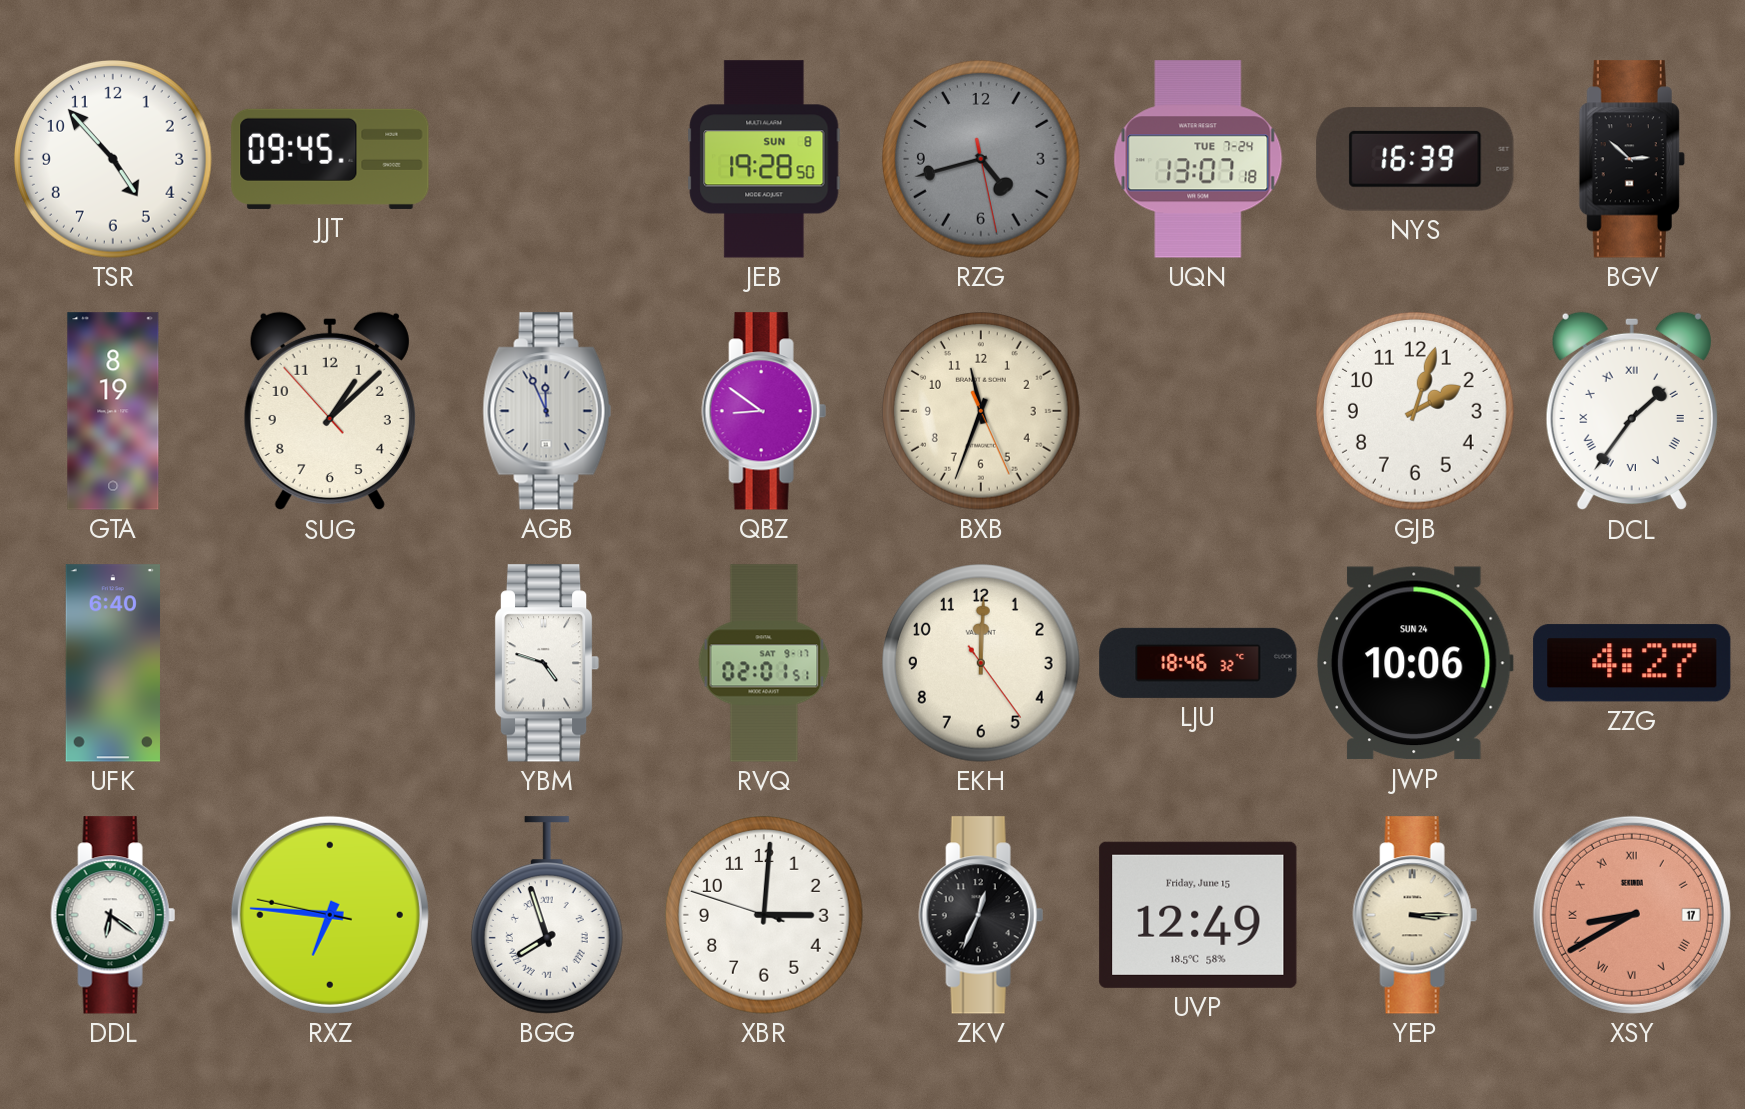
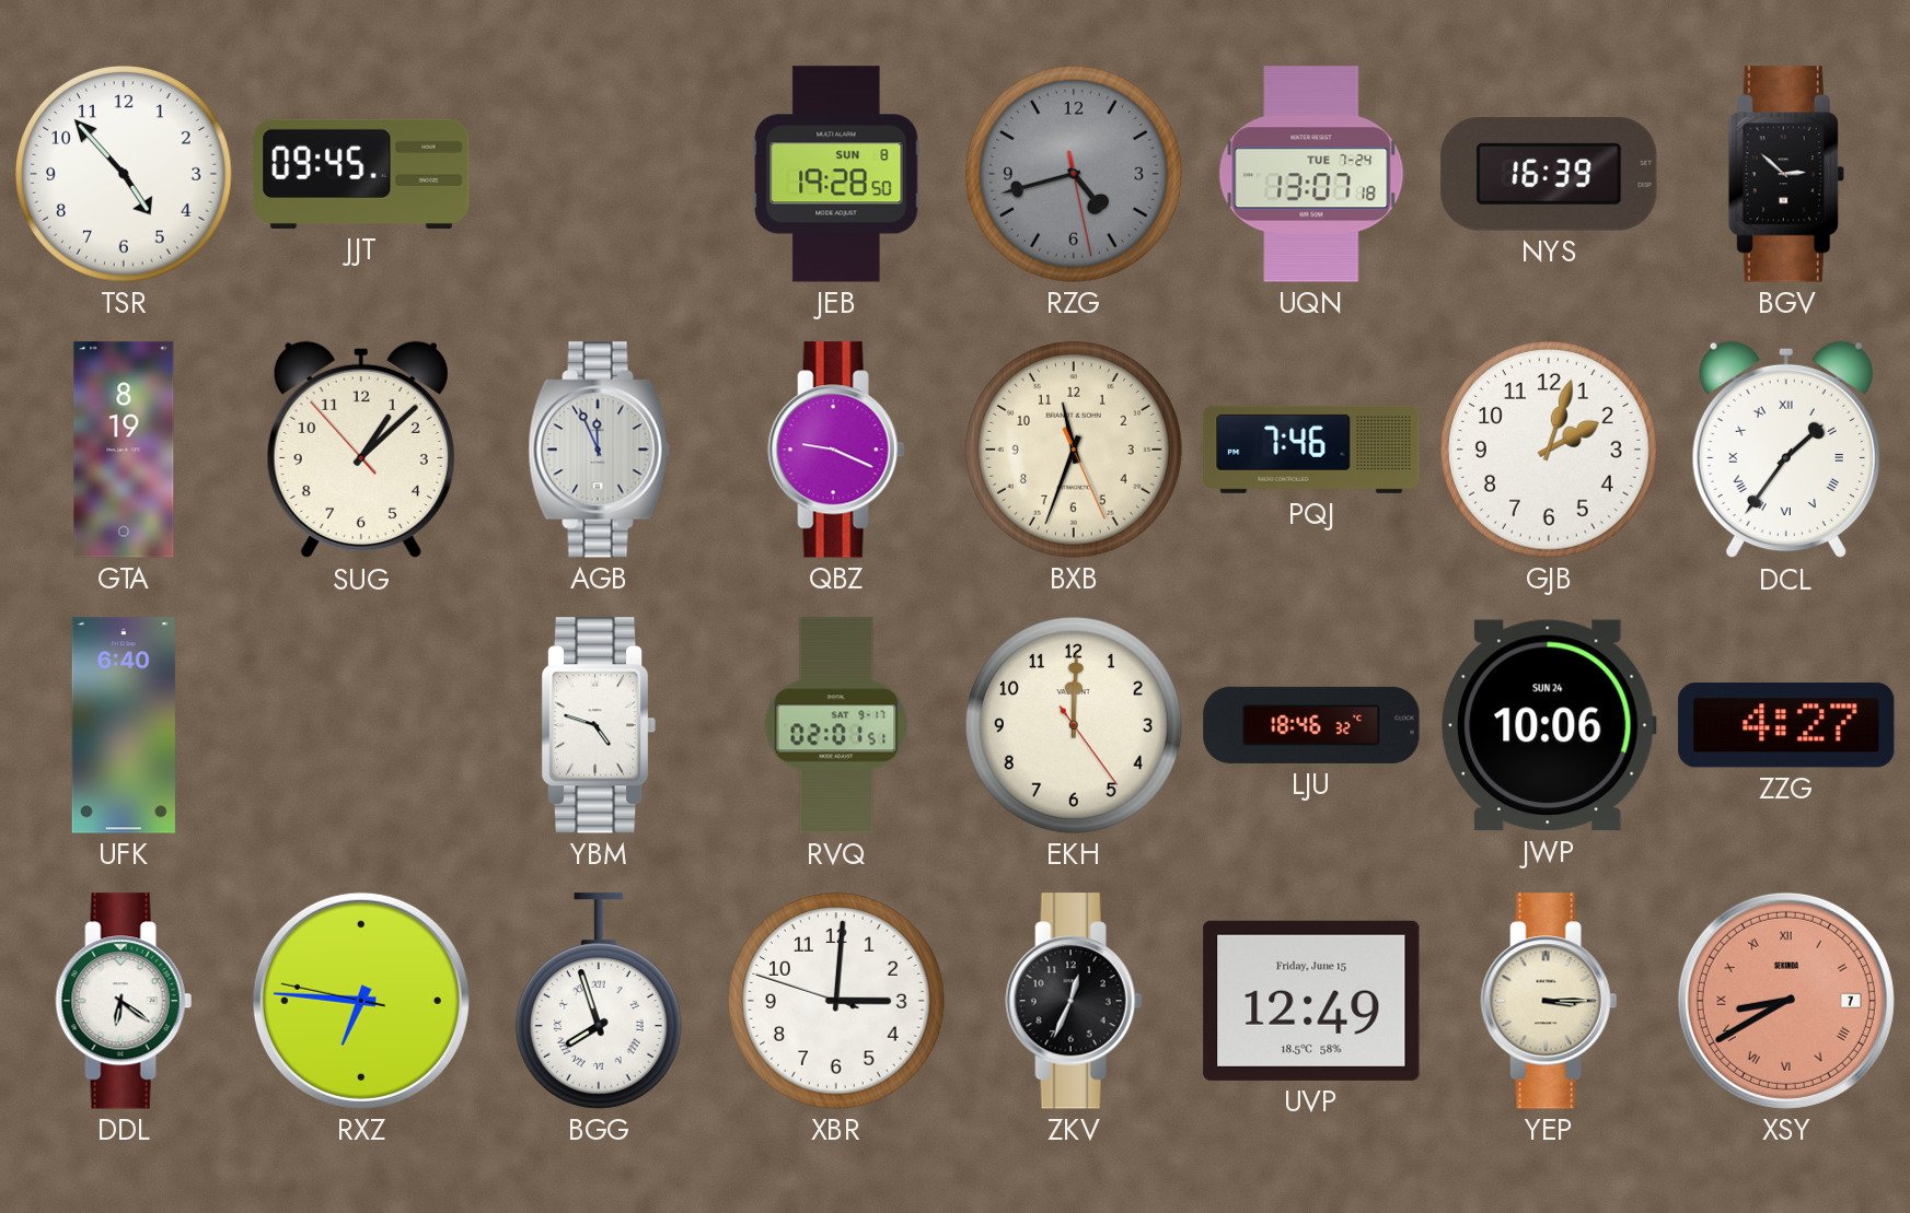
QBZ: 8:51 -> 9:19
PQJ: none -> 7:46
XSY date: 17 -> 7
